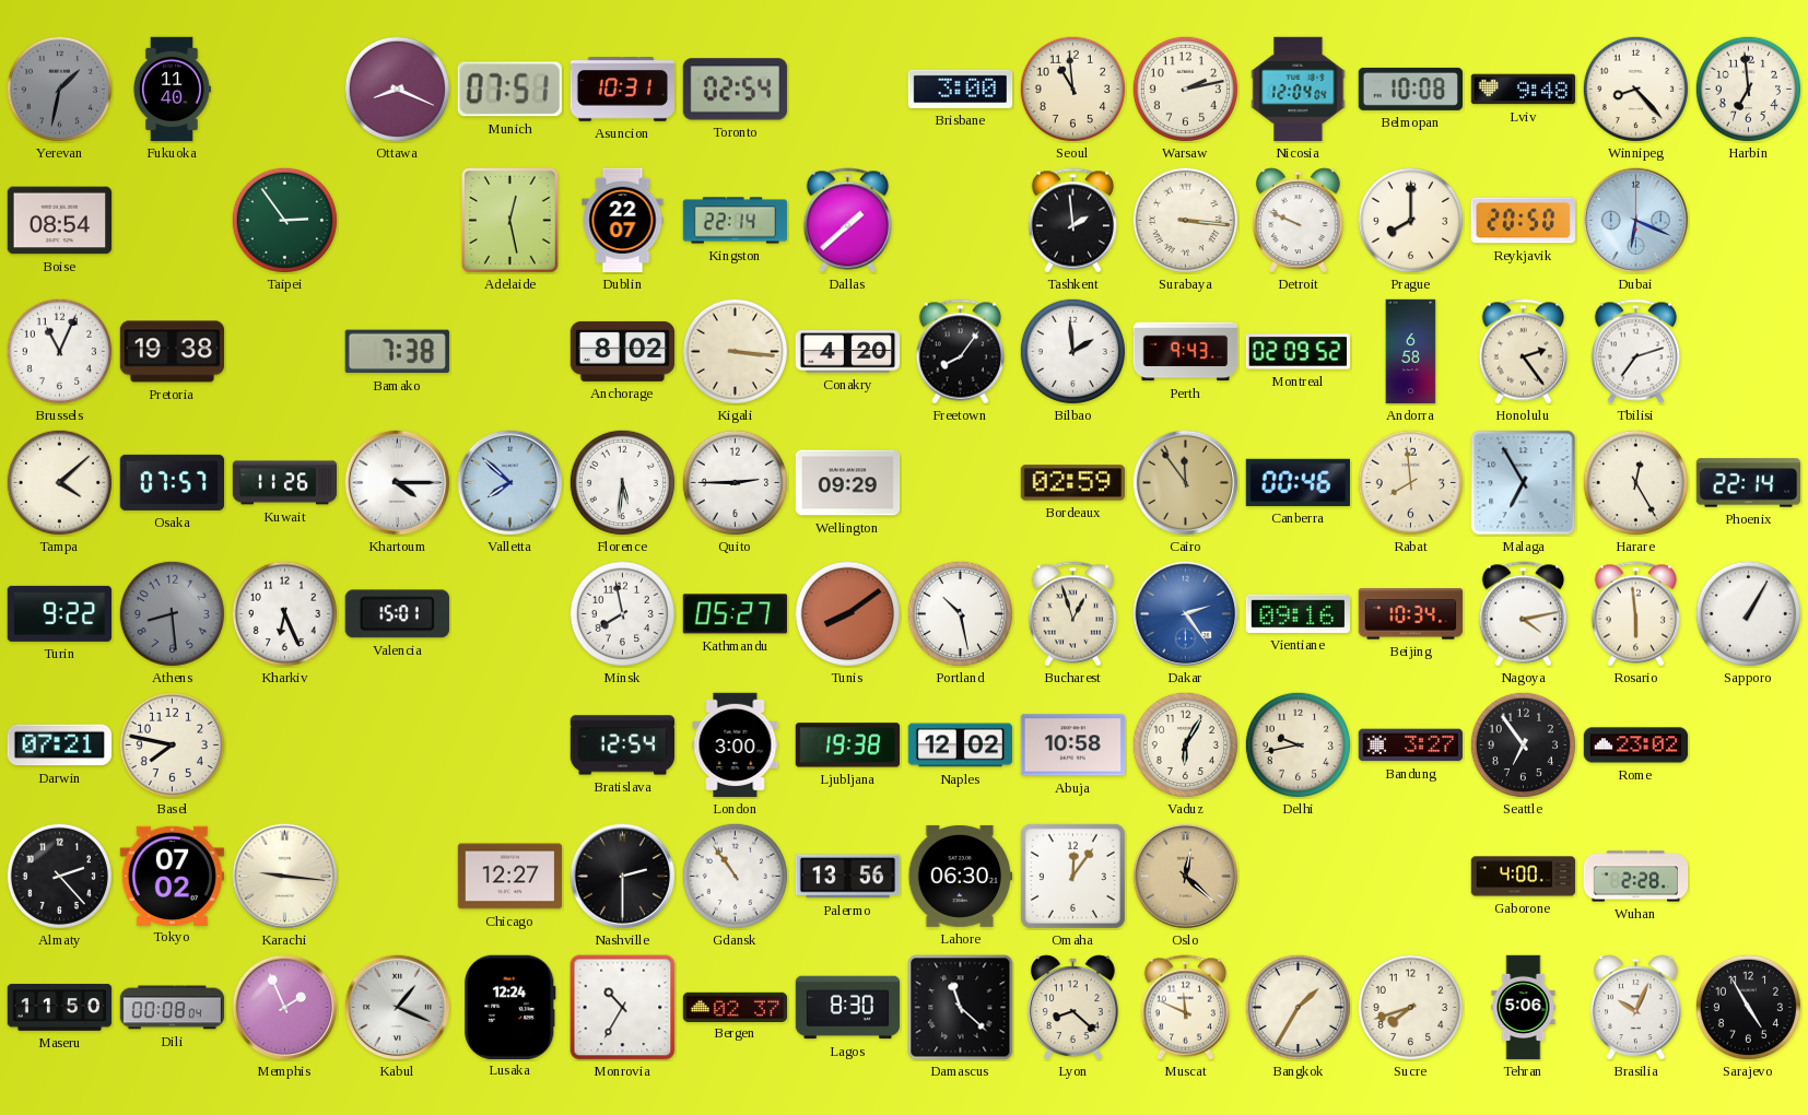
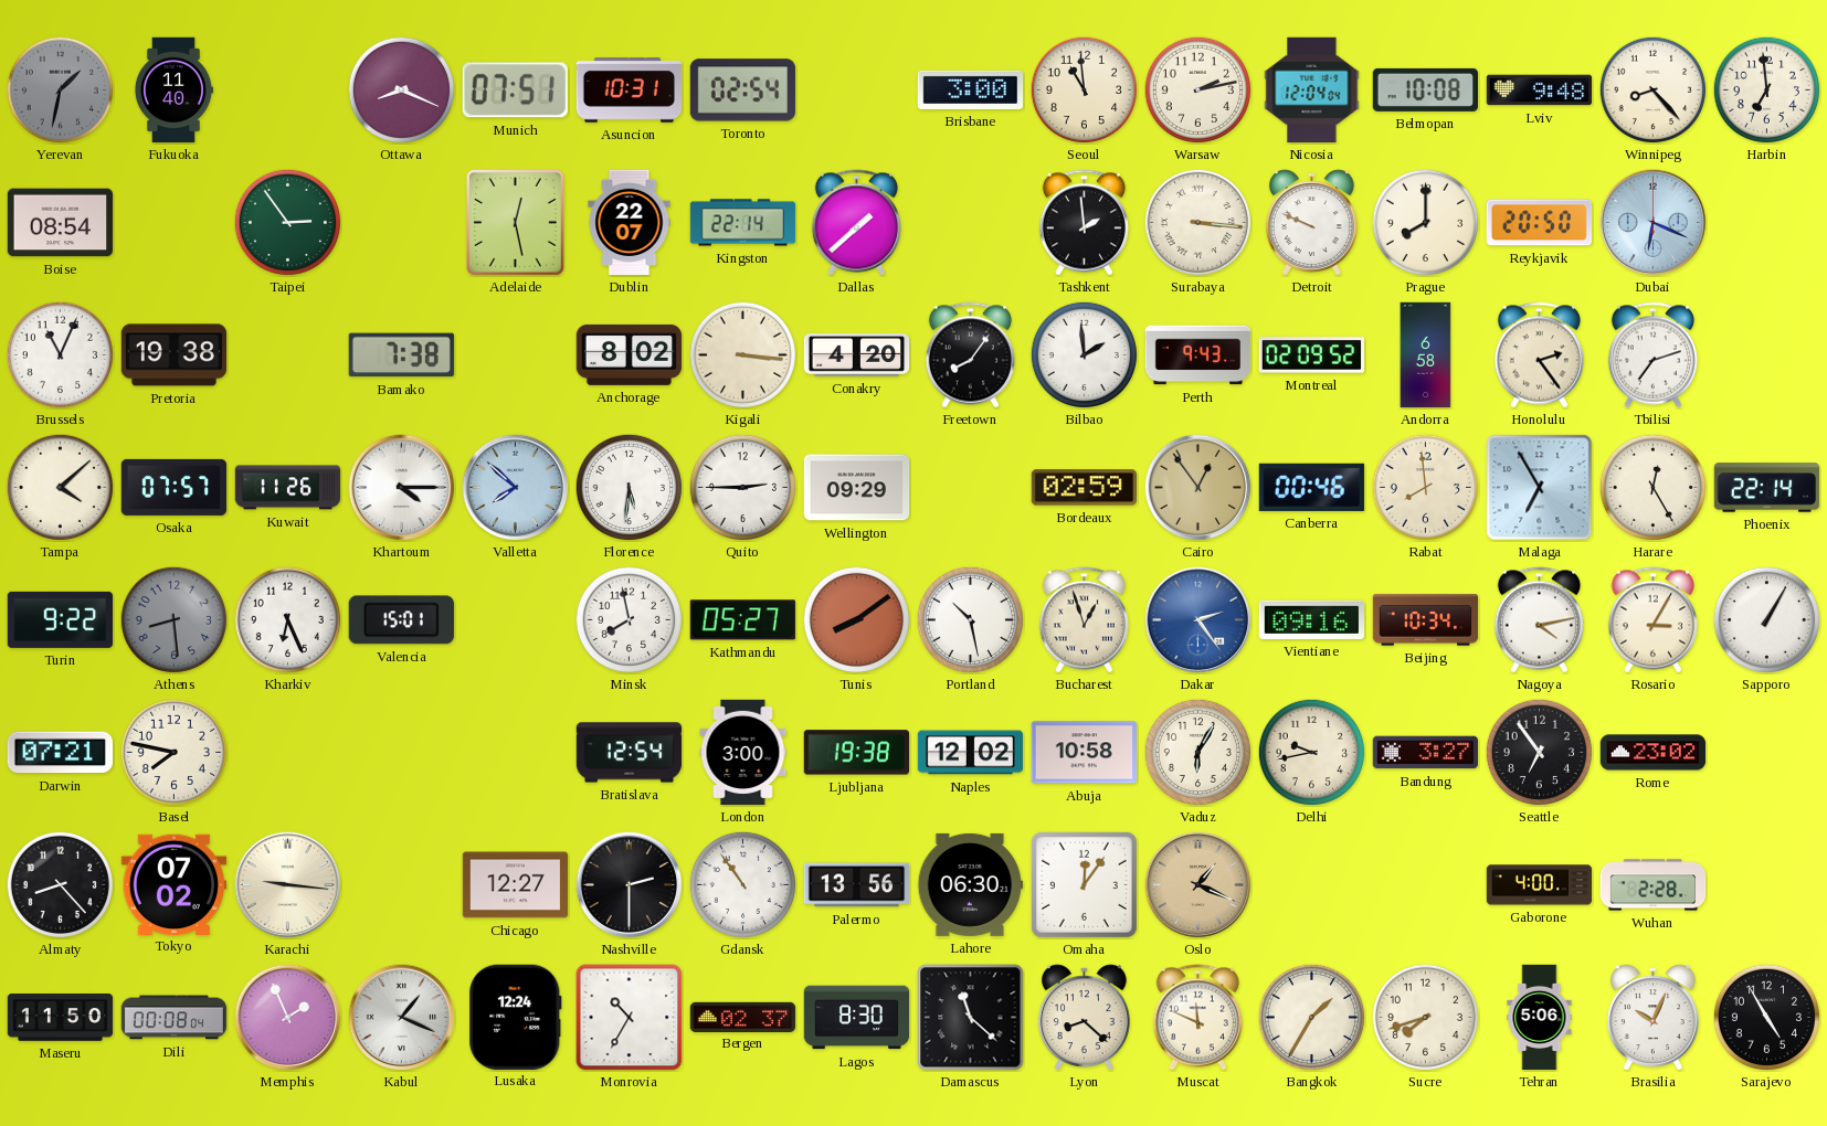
Cairo: 11:54 -> 12:54
Rosario: 5:59 -> 3:05
Almaty: 2:23 -> 8:23
Oslo: 12:22 -> 1:19
